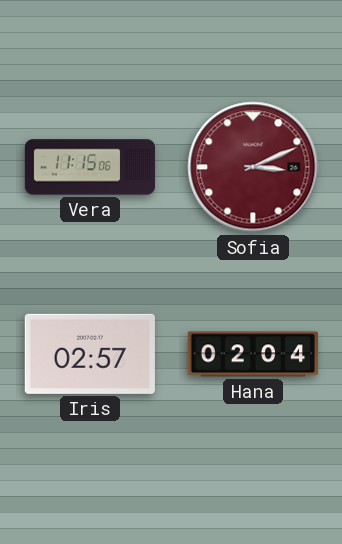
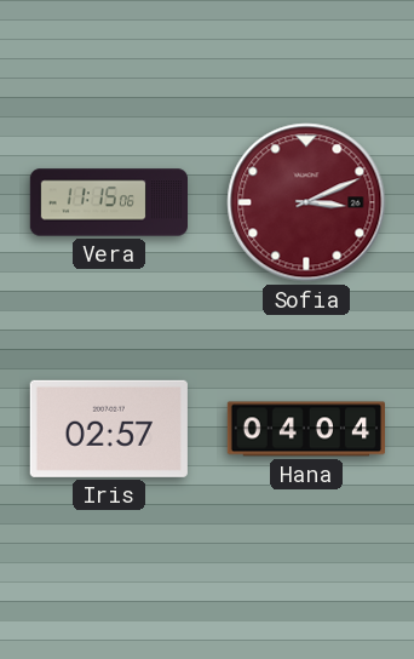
Hana: 02:04 -> 04:04
